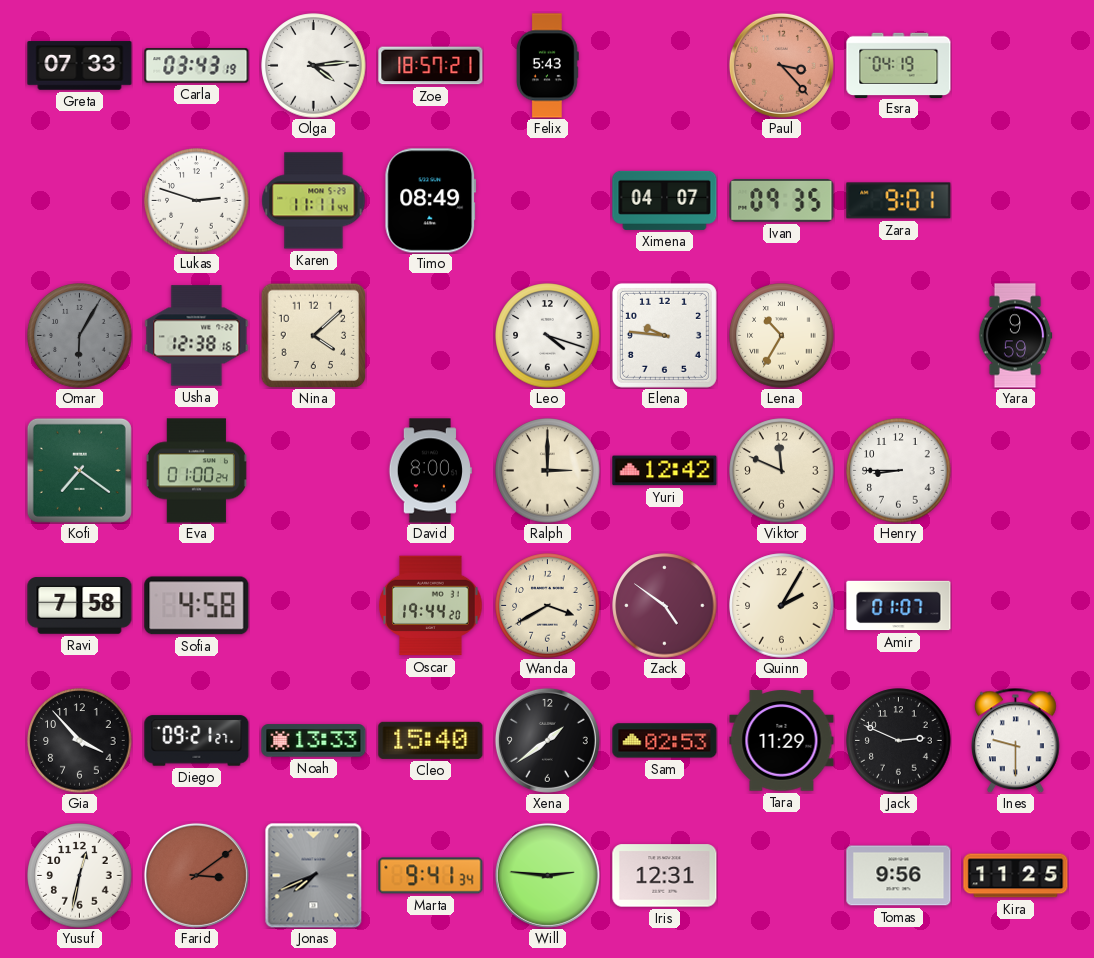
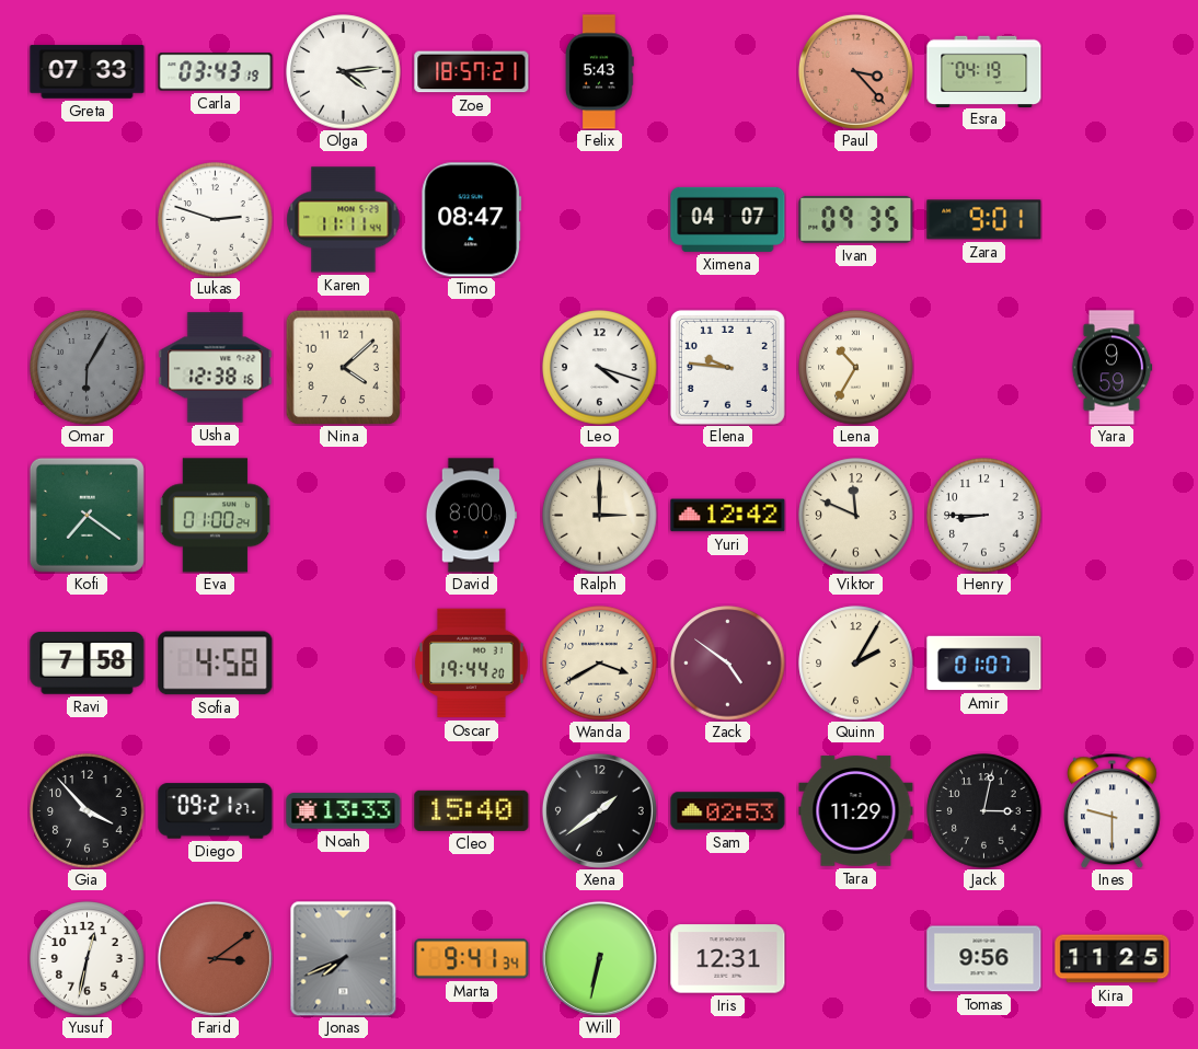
Timo: 08:49 -> 08:47
Jack: 2:49 -> 3:02
Will: 2:46 -> 6:32
